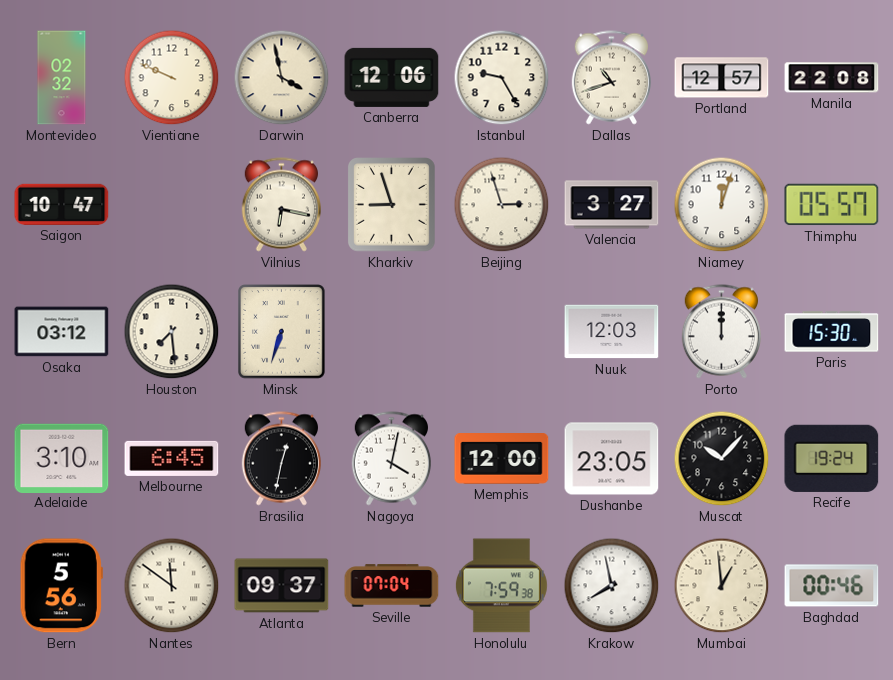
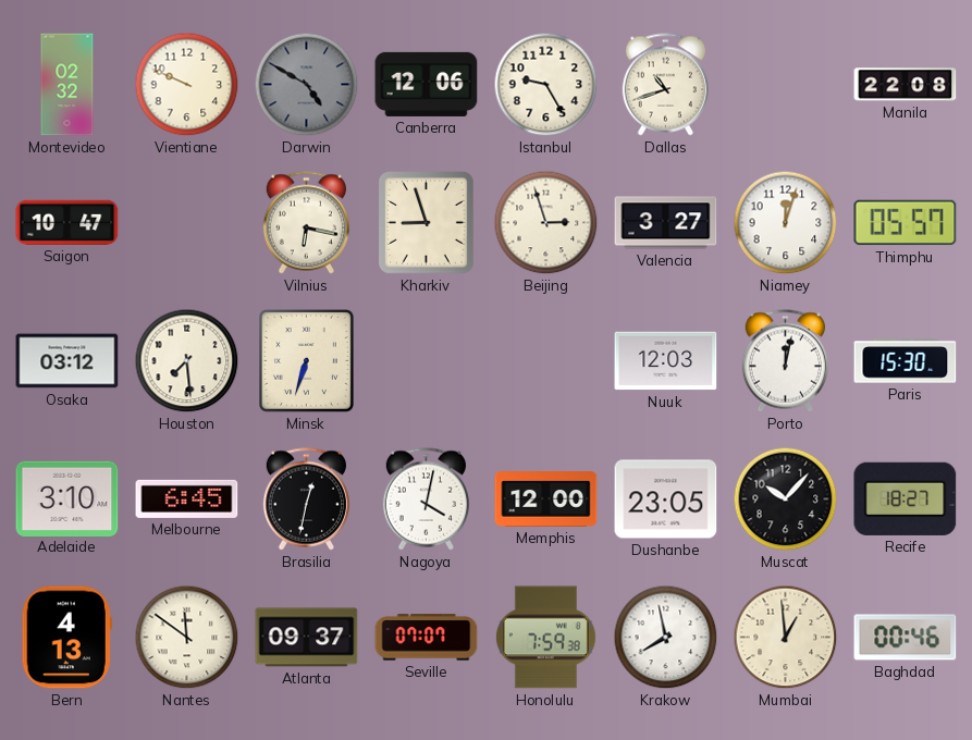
Darwin: 3:58 -> 4:50
Darwin dial: cream -> grey
Portland: 12:57 -> none
Porto: 12:00 -> 12:02
Recife: 19:24 -> 18:27
Bern: 5:56 -> 4:13
Seville: 07:04 -> 07:07
